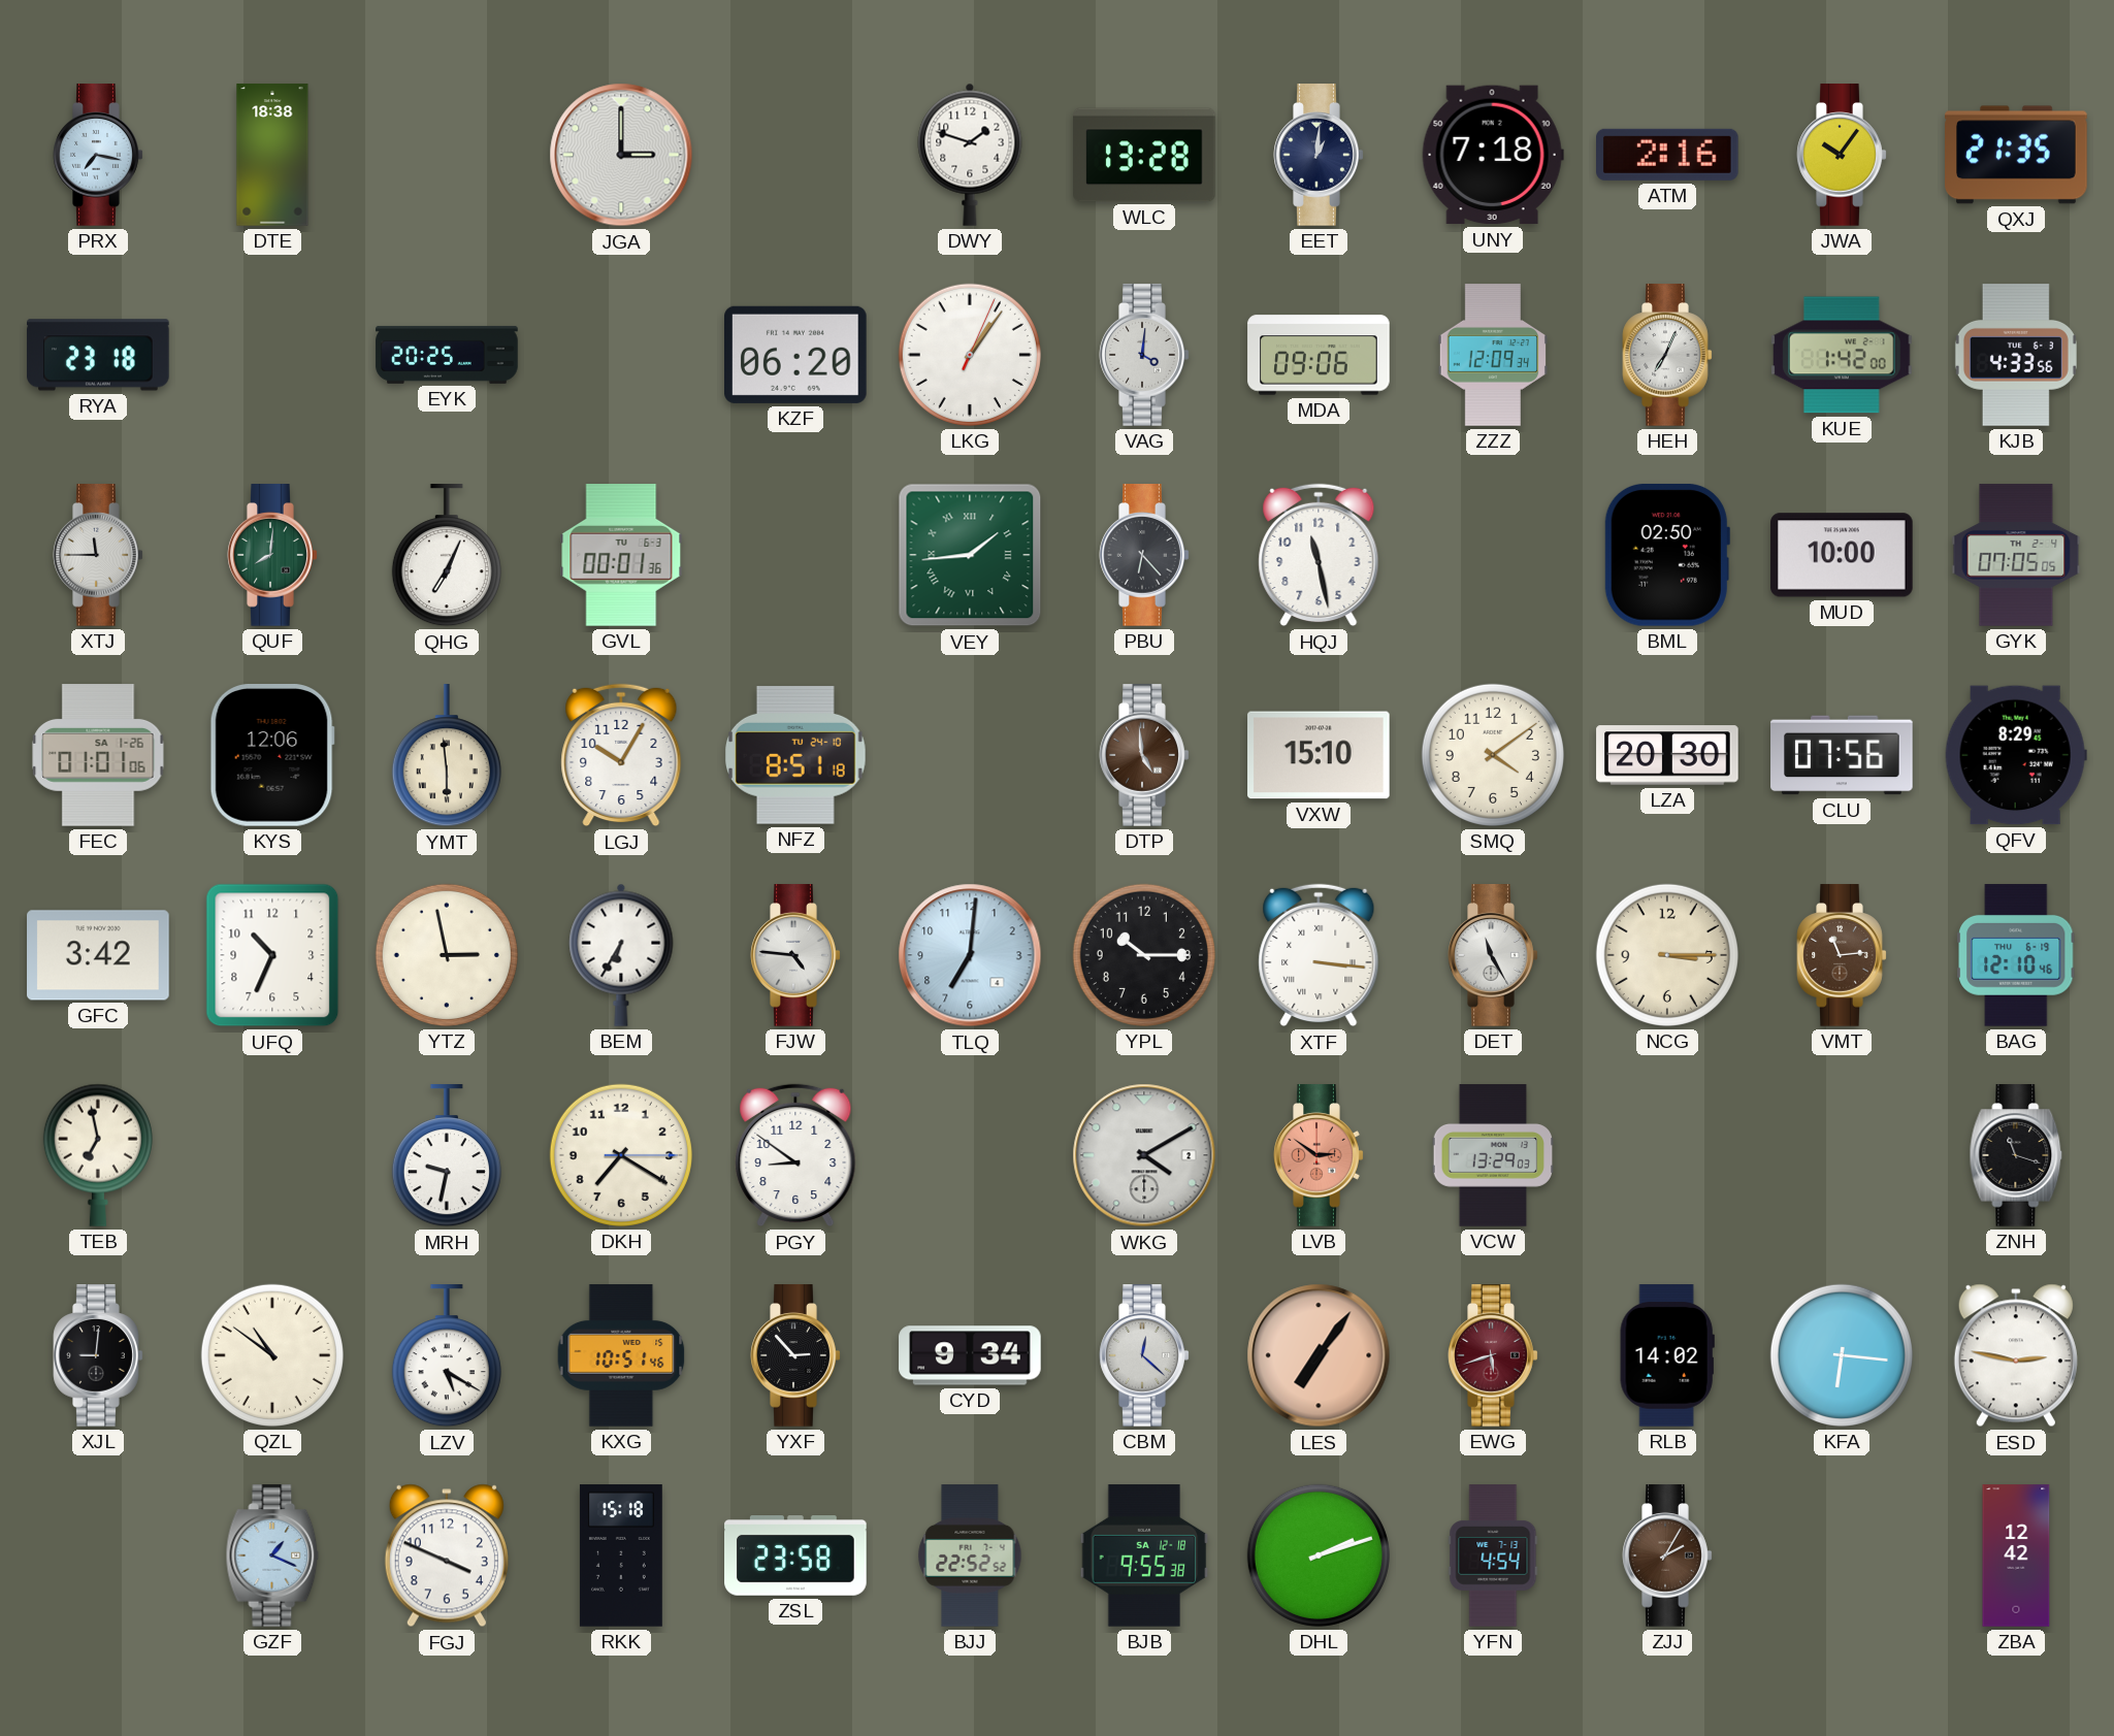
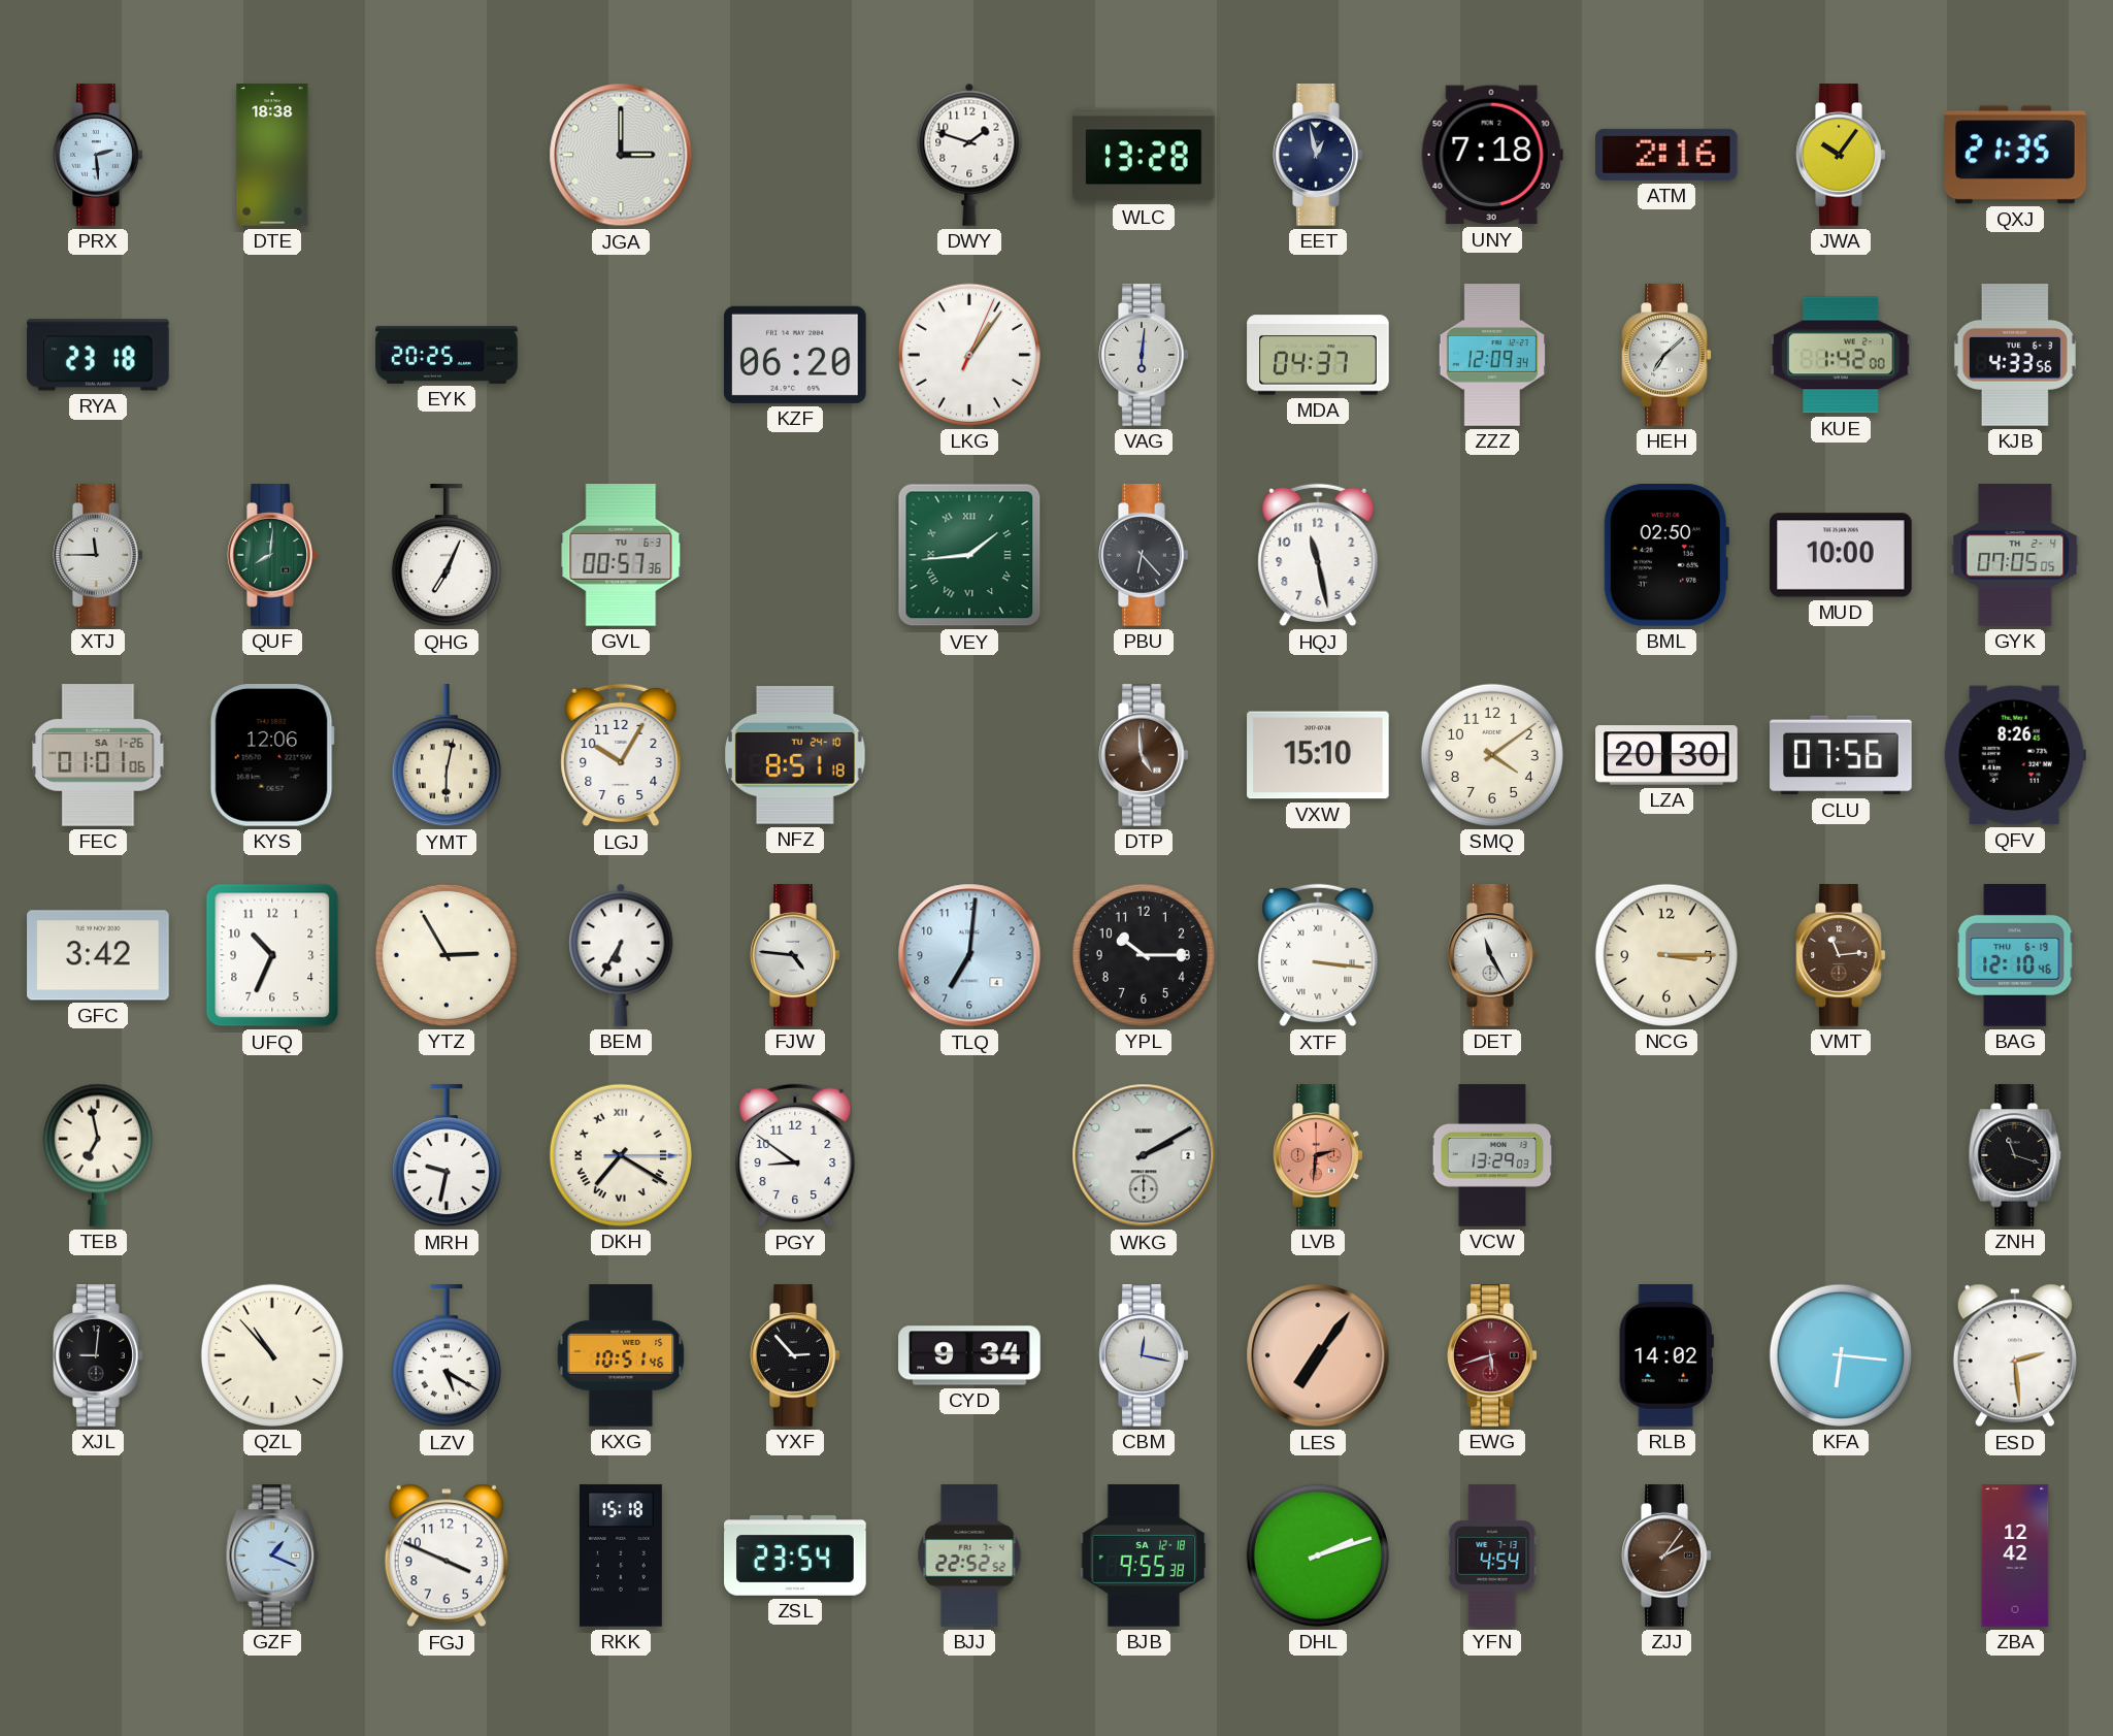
PRX: 7:17 -> 2:29
EET: 1:01 -> 12:58
VAG: 4:01 -> 6:01
MDA: 09:06 -> 04:37
HEH: 7:04 -> 7:08
GVL: 00:01 -> 00:57
YMT: 5:59 -> 6:02
QFV: 8:29 -> 8:26
YTZ: 2:58 -> 2:55
DKH numerals: Arabic -> Roman
WKG: 4:10 -> 2:10
LVB: 2:51 -> 2:31
QZL: 10:51 -> 10:53
CBM: 12:22 -> 12:17
ESD: 2:47 -> 2:29
ZSL: 23:58 -> 23:54
ZJJ: 2:05 -> 2:06
